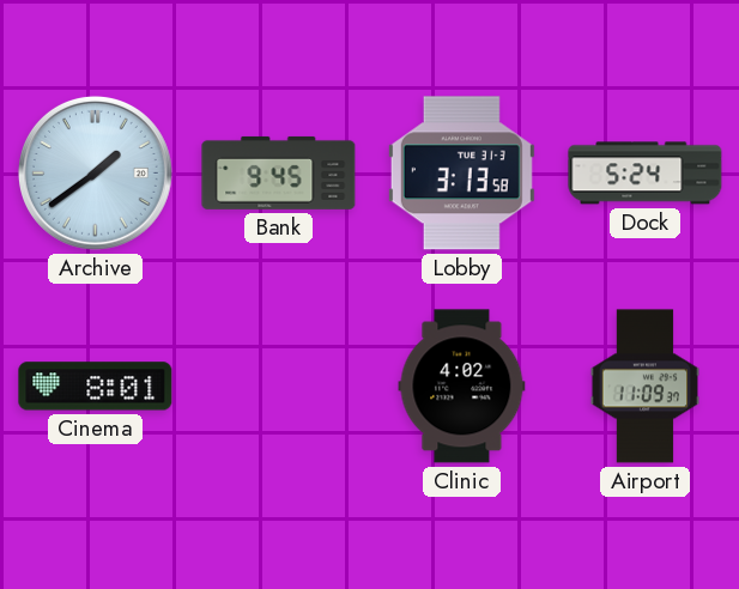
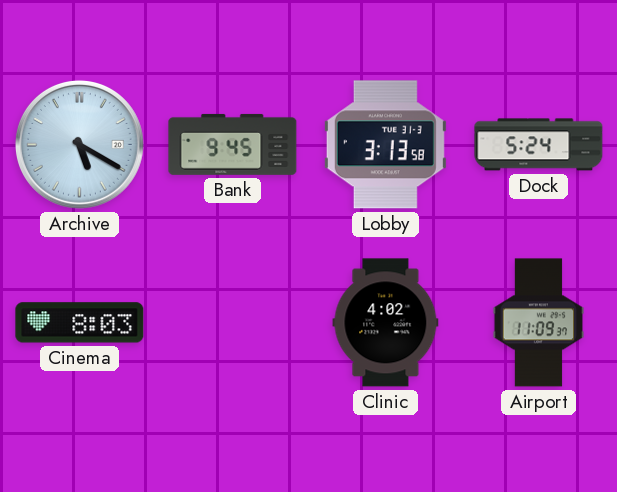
Archive: 1:39 -> 5:20
Cinema: 8:01 -> 8:03
